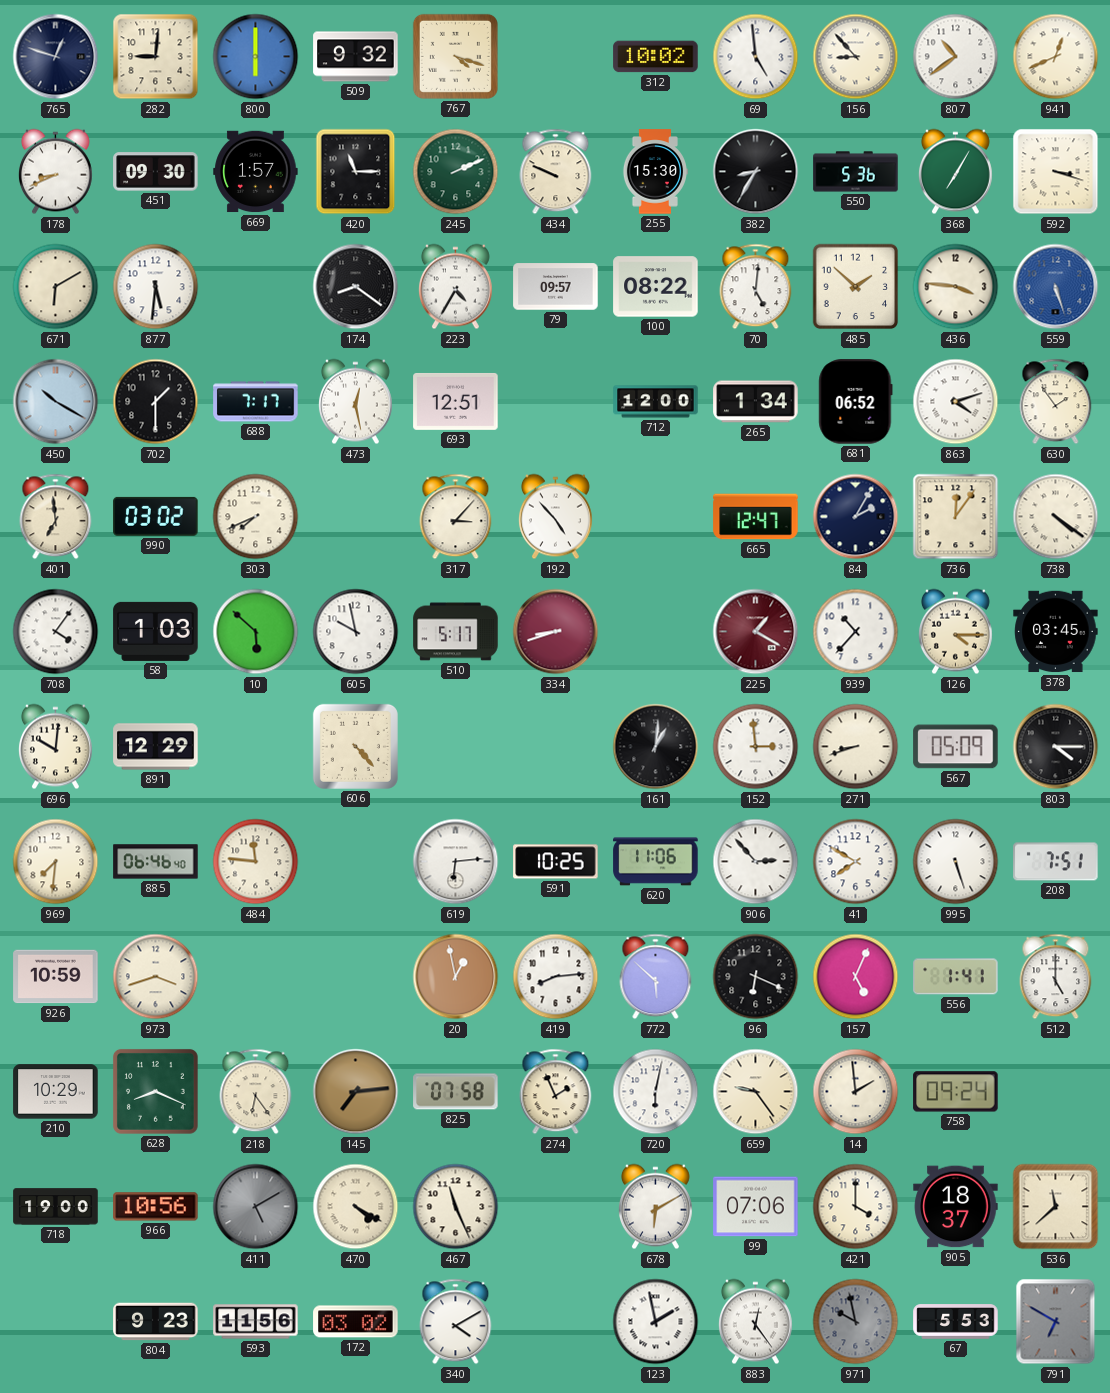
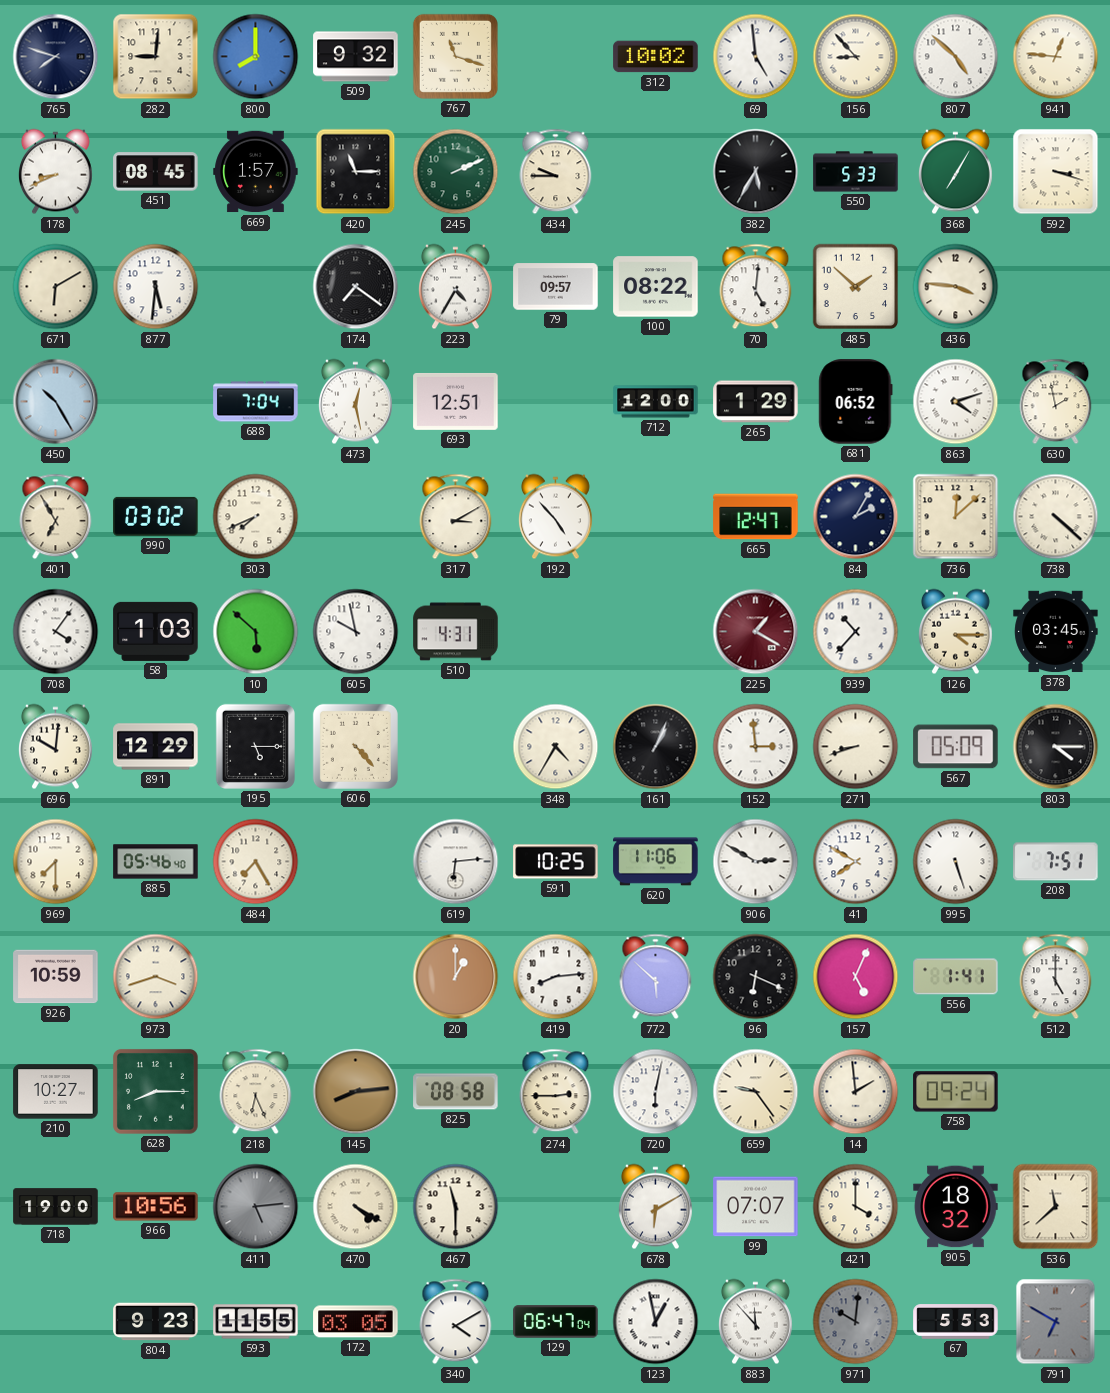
765: 12:48 -> 7:48
800: 6:00 -> 8:00
767: 4:18 -> 11:18
807: 10:39 -> 4:52
941: 12:41 -> 12:46
451: 09:30 -> 08:45
434: 9:49 -> 9:45
255: 15:30 -> none
382: 8:35 -> 5:35
550: 5:36 -> 5:33
174: 8:21 -> 7:21
559: 5:27 -> none
450: 10:20 -> 10:25
702: 1:30 -> none
688: 7:17 -> 7:04
265: 1:34 -> 1:29
630: 1:54 -> 1:58
401: 6:59 -> 6:55
317: 3:07 -> 3:10
736: 12:06 -> 12:08
738: 4:21 -> 4:22
510: 5:17 -> 4:31
334: 8:42 -> none
195: none -> 5:15
348: none -> 4:35
161: 1:01 -> 1:04
969: 7:31 -> 7:30
885: 06:46 -> 05:46
484: 11:46 -> 7:25
906: 2:53 -> 2:50
20: 12:58 -> 1:00
210: 10:29 -> 10:27
628: 8:19 -> 8:15
218: 6:24 -> 6:26
145: 7:14 -> 8:14
825: 07:58 -> 08:58
274: 1:56 -> 2:45
411: 5:10 -> 5:14
467: 11:26 -> 11:30
99: 07:06 -> 07:07
905: 18:37 -> 18:32
593: 11:56 -> 11:55
172: 03:02 -> 03:05
129: none -> 06:47
123: 1:58 -> 12:58
883: 12:24 -> 11:53
971: 9:58 -> 10:01
